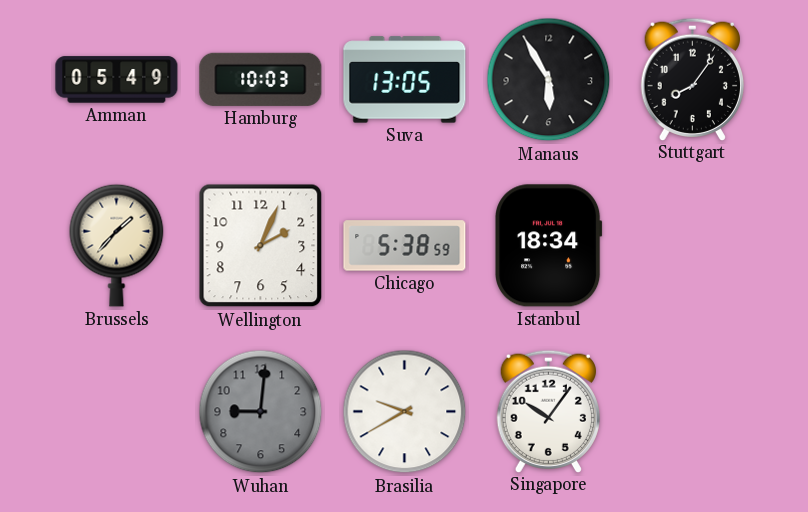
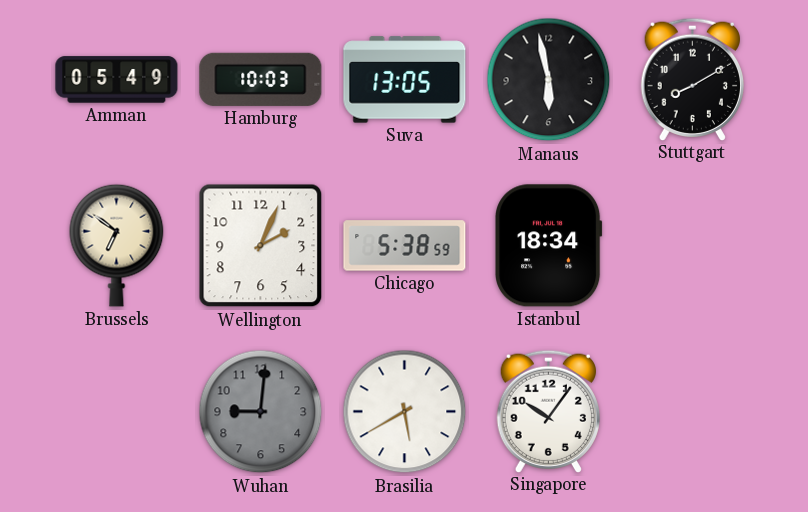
Manaus: 5:55 -> 5:58
Stuttgart: 8:06 -> 8:10
Brussels: 1:37 -> 6:51
Brasilia: 9:40 -> 5:40
